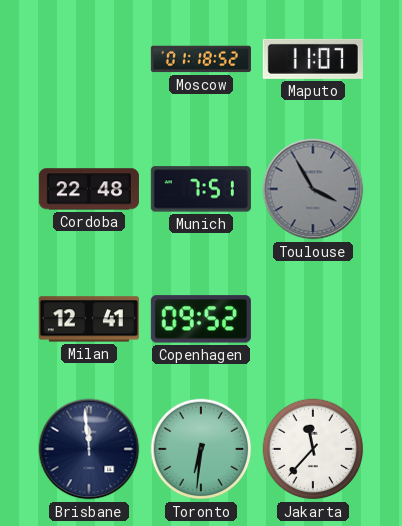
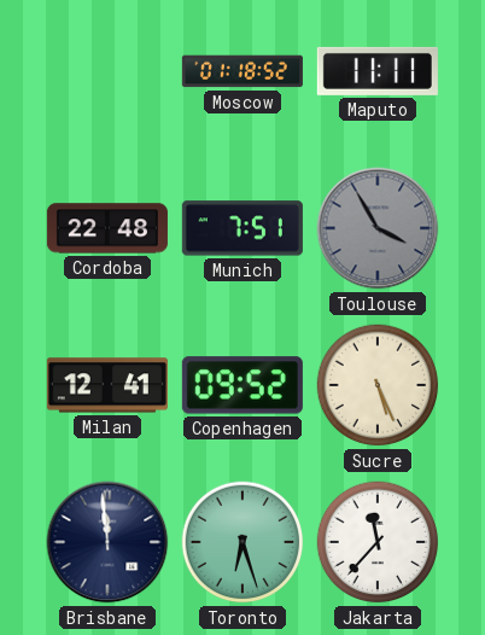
Maputo: 11:07 -> 11:11
Sucre: none -> 5:26
Toronto: 6:31 -> 6:27
